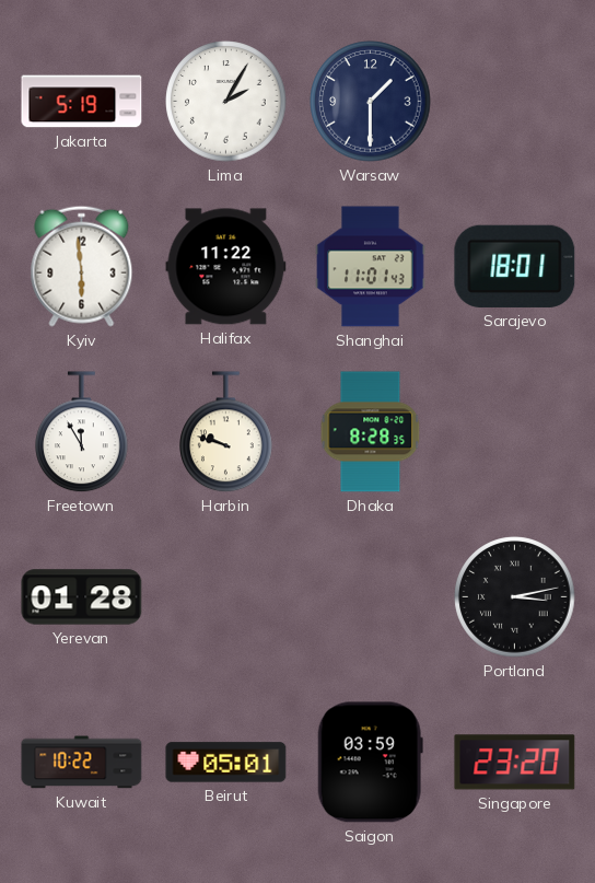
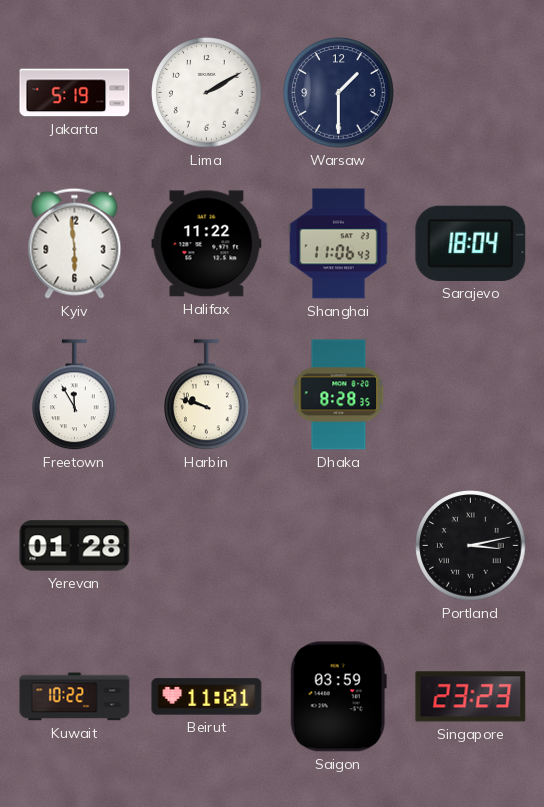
Lima: 2:05 -> 2:10
Shanghai: 11:01 -> 11:06
Sarajevo: 18:01 -> 18:04
Beirut: 05:01 -> 11:01
Singapore: 23:20 -> 23:23
